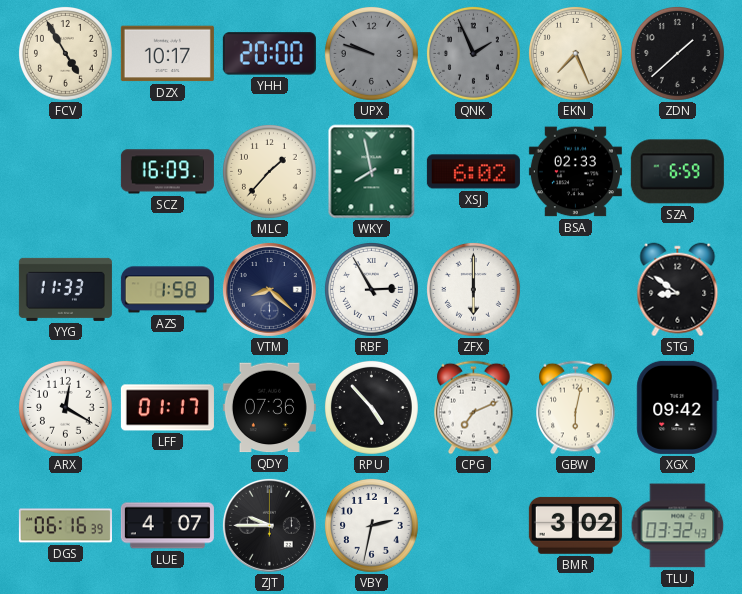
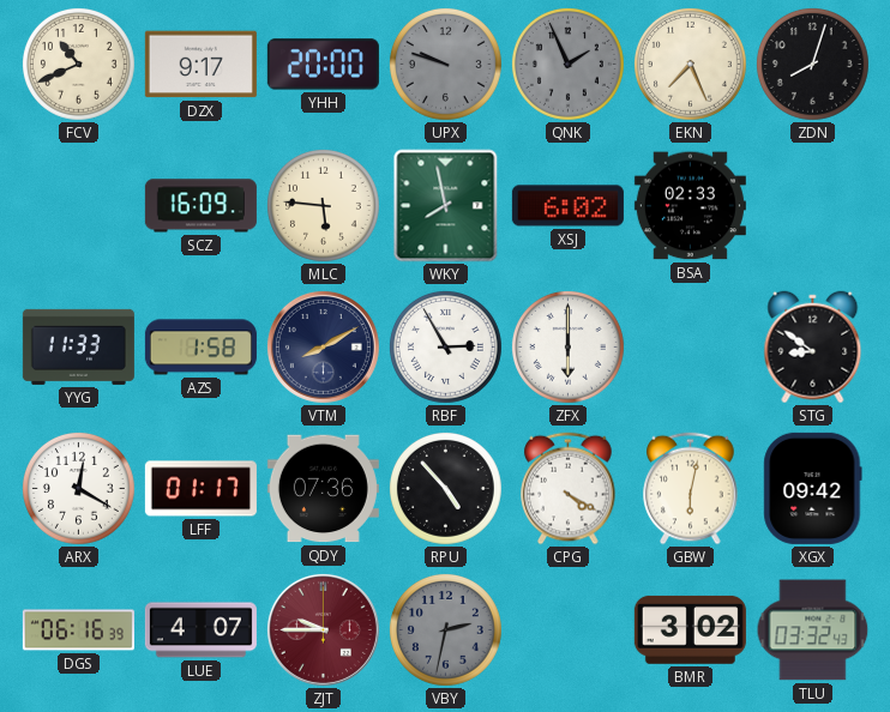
FCV: 4:55 -> 10:41
DZX: 10:17 -> 9:17
ZDN: 1:38 -> 8:03
MLC: 1:37 -> 5:46
SZA: 6:59 -> none
VTM: 8:22 -> 8:10
CPG: 7:11 -> 4:20
ZJT dial: black -> burgundy
VBY dial: white -> grey
